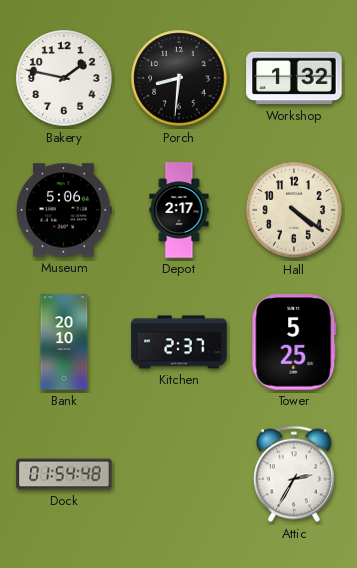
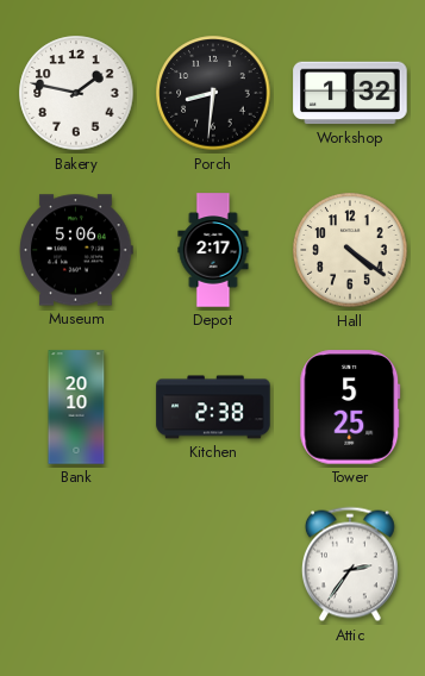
Kitchen: 2:37 -> 2:38
Dock: 01:54 -> none
Attic: 2:35 -> 2:36
